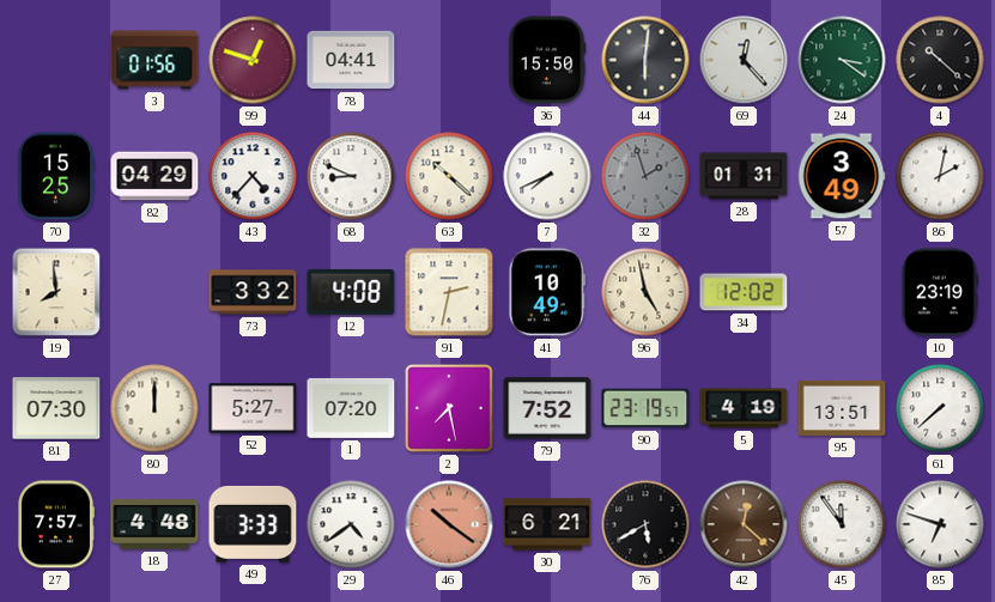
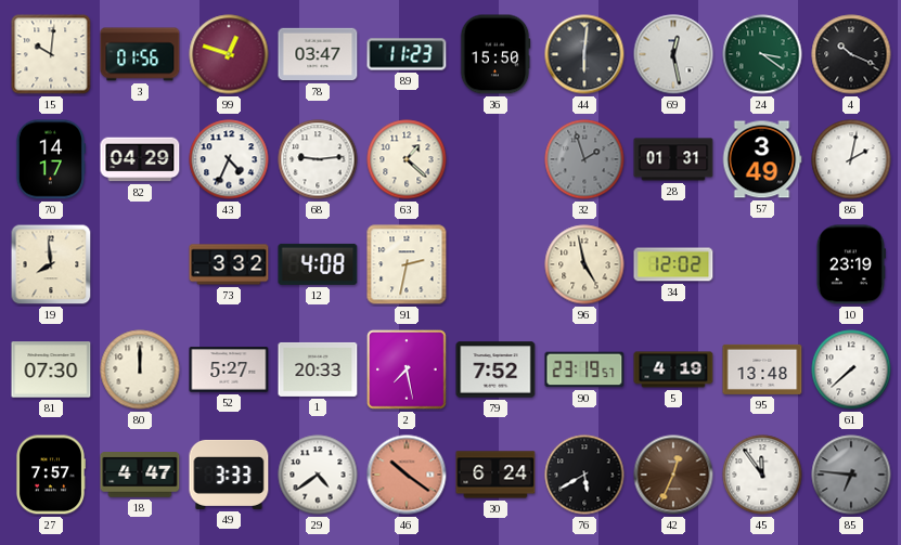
15: none -> 10:01
78: 04:41 -> 03:47
89: none -> 11:23
69: 12:23 -> 12:28
4: 10:22 -> 10:19
70: 15:25 -> 14:17
43: 4:37 -> 4:34
68: 8:49 -> 9:14
63: 10:22 -> 1:22
7: 7:41 -> none
41: 10:49 -> none
1: 07:20 -> 20:33
95: 13:51 -> 13:48
18: 4:48 -> 4:47
30: 6:21 -> 6:24
42: 12:22 -> 12:34
85: 6:48 -> 6:46
85 dial: white -> grey
